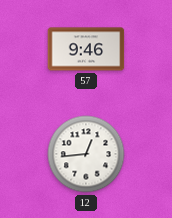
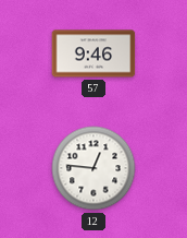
12: 12:44 -> 12:46
